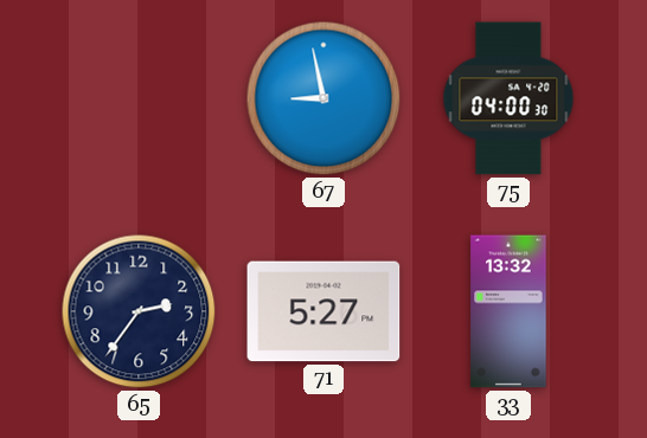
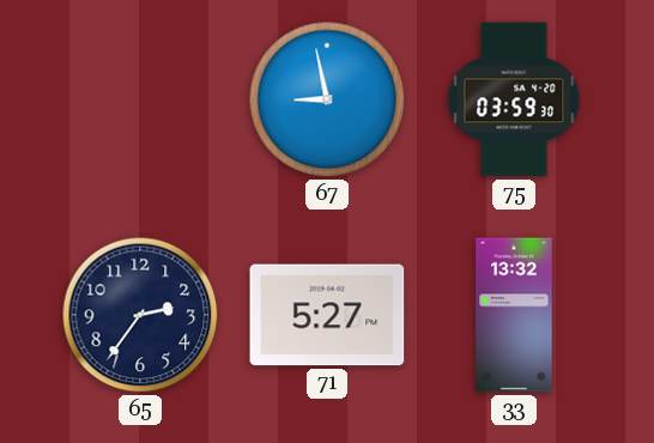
75: 04:00 -> 03:59
